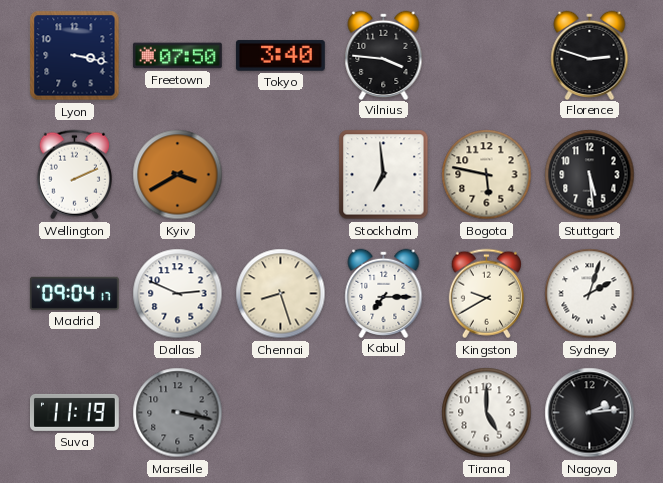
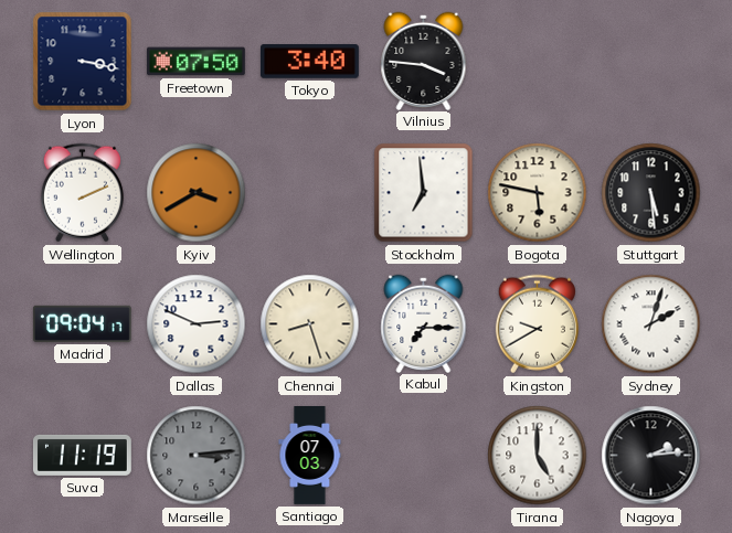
Florence: 2:48 -> none
Marseille: 3:17 -> 3:14
Santiago: none -> 07:03
